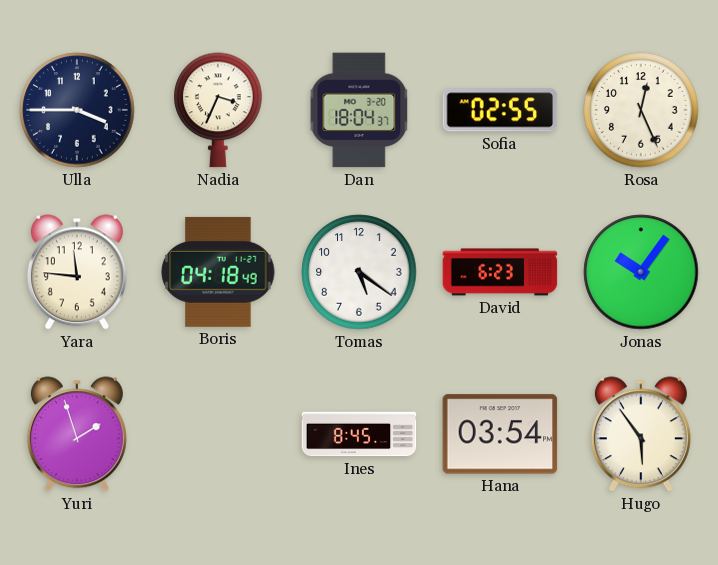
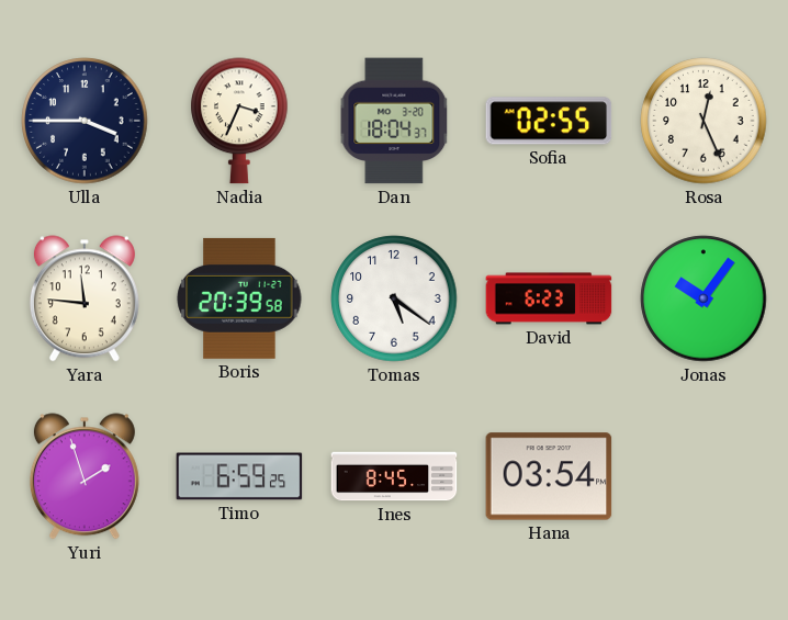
Boris: 04:18 -> 20:39
Timo: none -> 6:59
Hugo: 5:54 -> none
